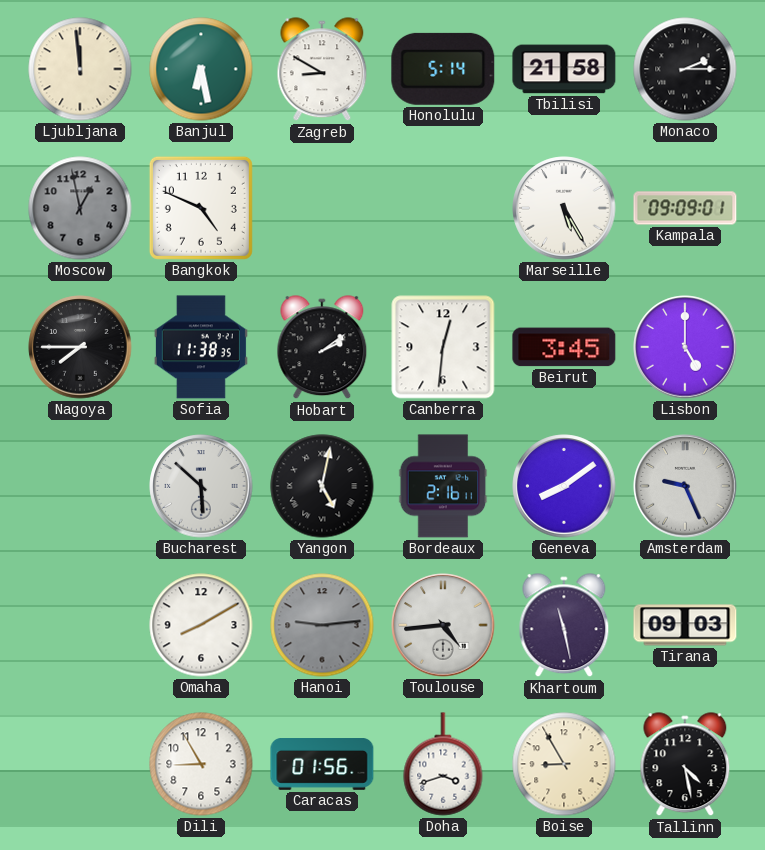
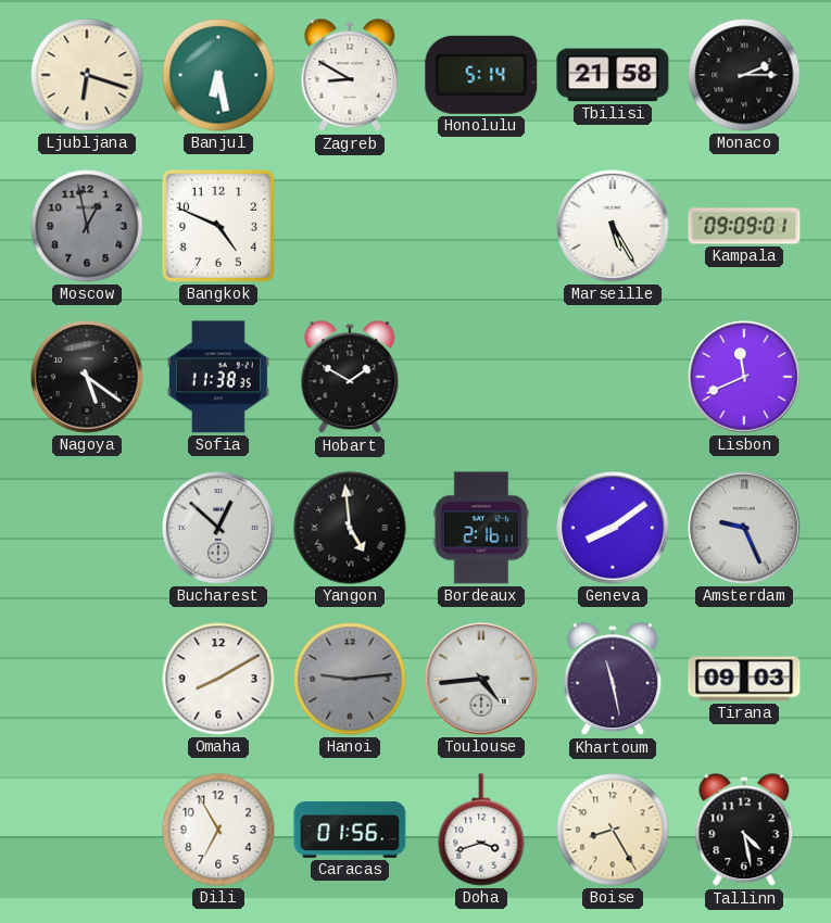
Ljubljana: 11:59 -> 6:18
Nagoya: 7:45 -> 5:21
Hobart: 2:09 -> 1:50
Canberra: 12:31 -> none
Beirut: 3:45 -> none
Lisbon: 5:00 -> 11:41
Bucharest: 5:52 -> 12:52
Yangon: 5:02 -> 4:59
Dili: 8:55 -> 6:55
Boise: 8:55 -> 8:25
